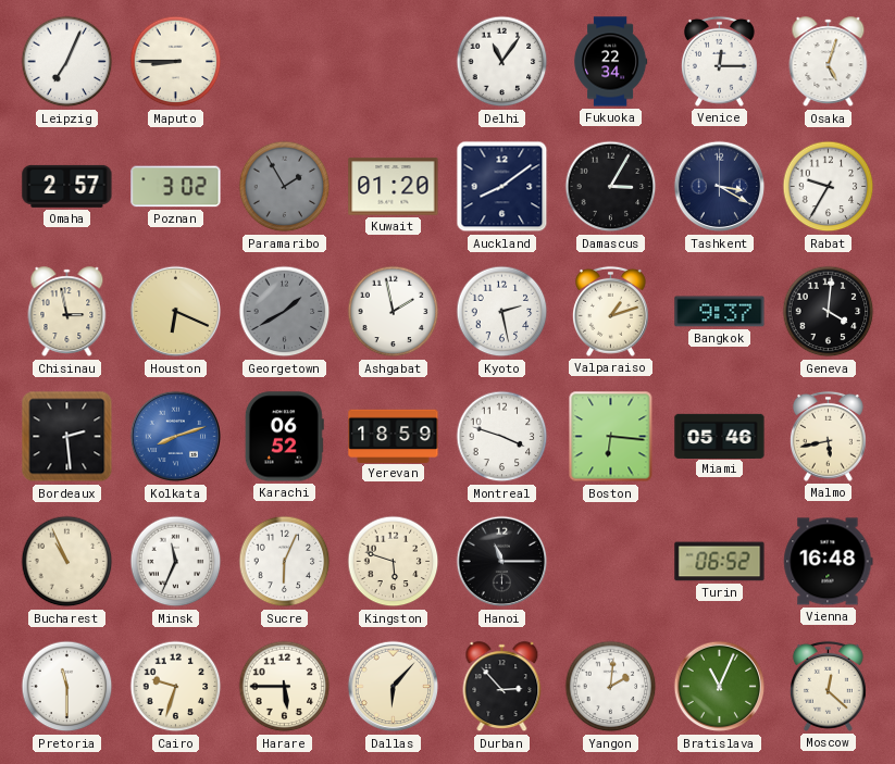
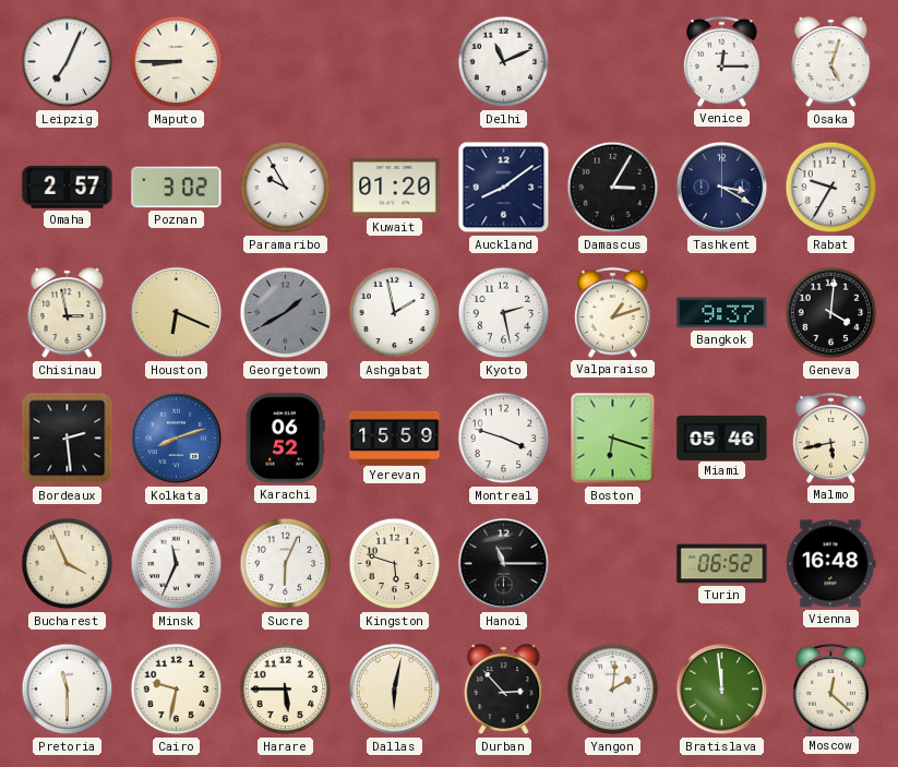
Delhi: 11:06 -> 11:11
Fukuoka: 22:34 -> none
Paramaribo: 1:55 -> 9:55
Paramaribo dial: grey -> white
Yerevan: 18:59 -> 15:59
Boston: 6:16 -> 6:18
Bucharest: 10:56 -> 3:56
Cairo: 9:33 -> 9:32
Dallas: 6:07 -> 6:02
Bratislava: 11:04 -> 11:59
